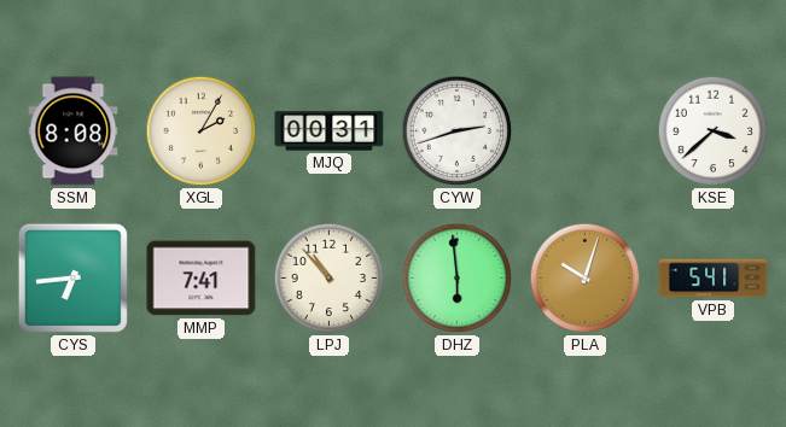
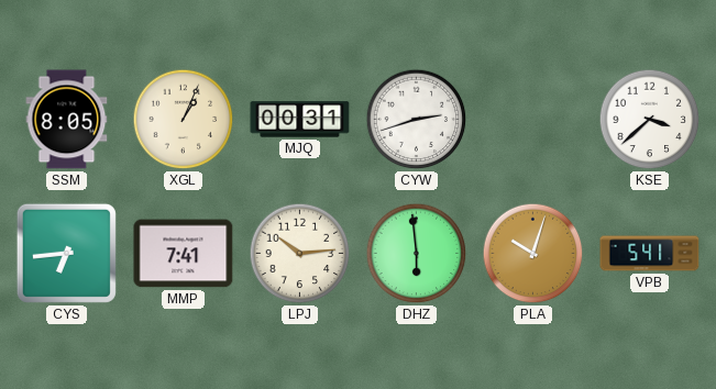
SSM: 8:08 -> 8:05
XGL: 2:05 -> 1:04
LPJ: 10:53 -> 10:14
